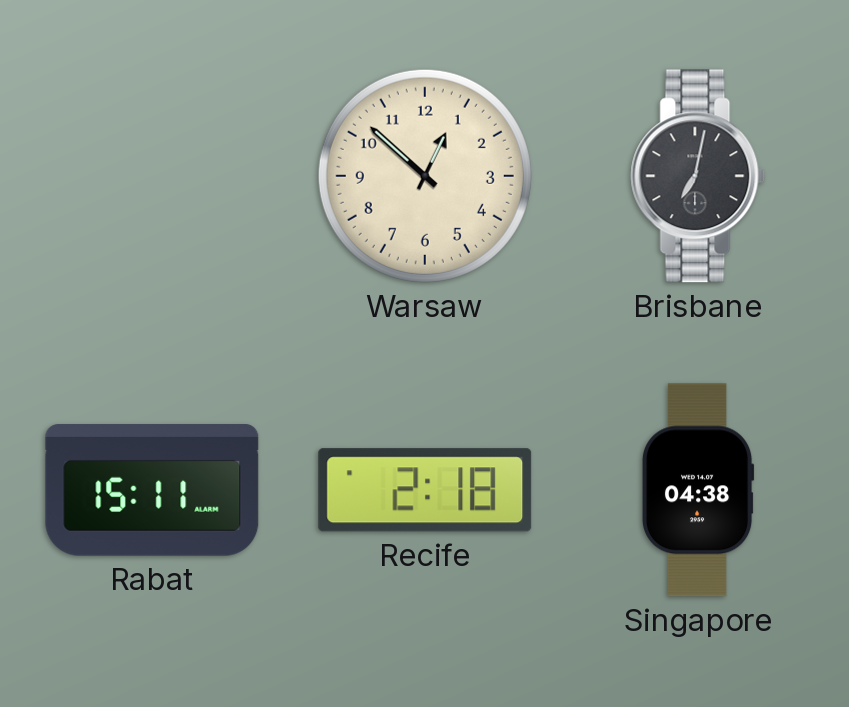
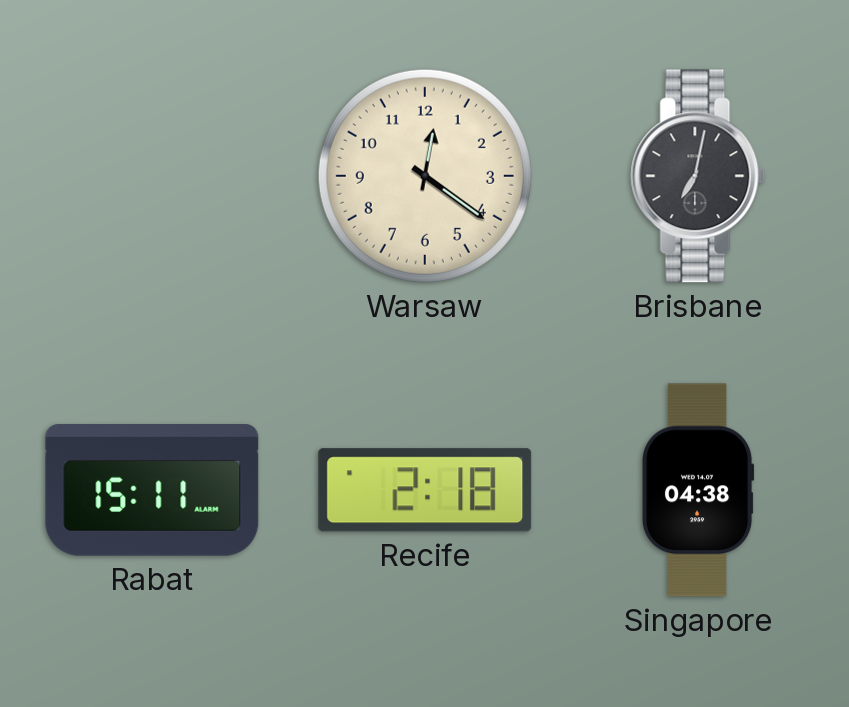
Warsaw: 12:52 -> 12:21
